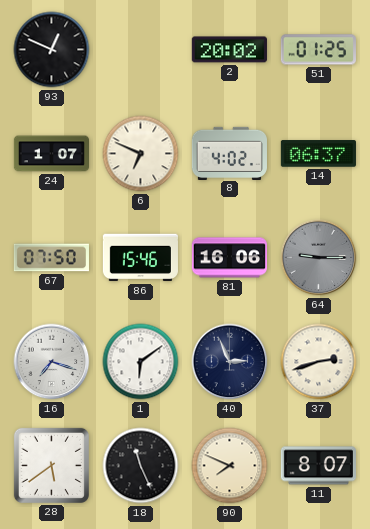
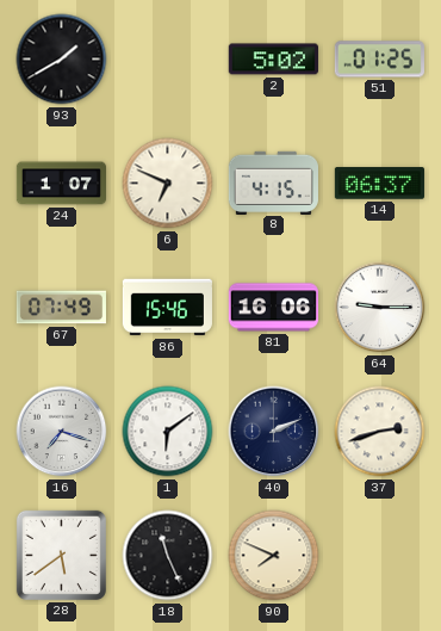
93: 12:49 -> 1:40
2: 20:02 -> 5:02
8: 4:02 -> 4:15
67: 07:50 -> 07:49
64 dial: grey -> white
40: 2:56 -> 2:11
11: 8:07 -> none
